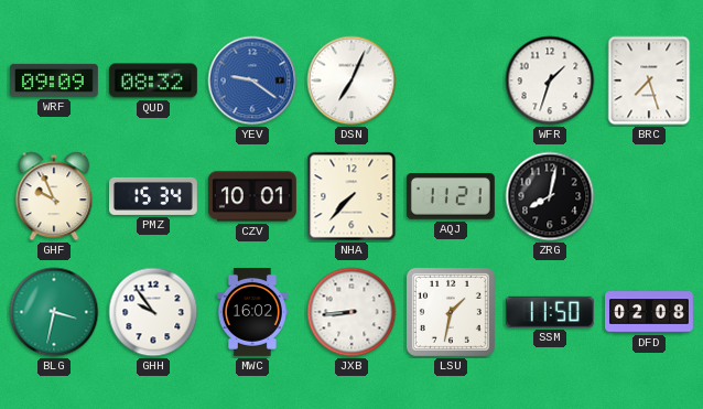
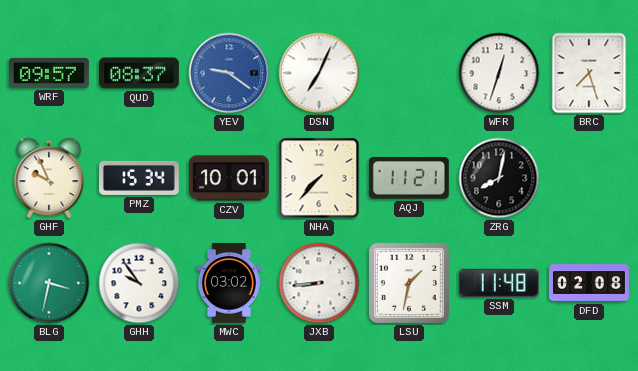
WRF: 09:09 -> 09:57
QUD: 08:32 -> 08:37
WFR: 1:33 -> 12:33
MWC: 16:02 -> 03:02
SSM: 11:50 -> 11:48
